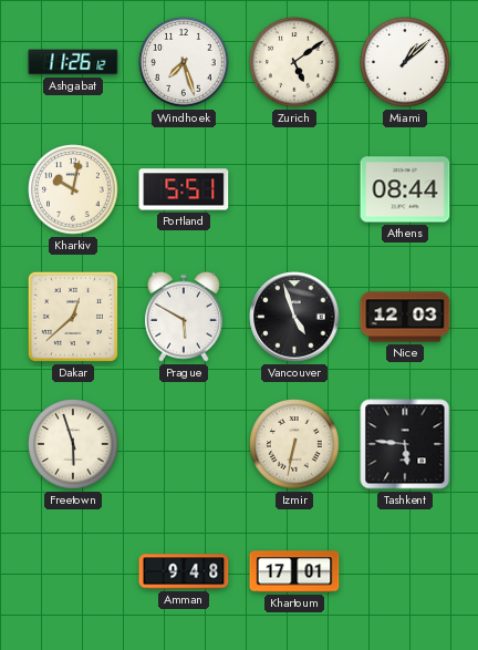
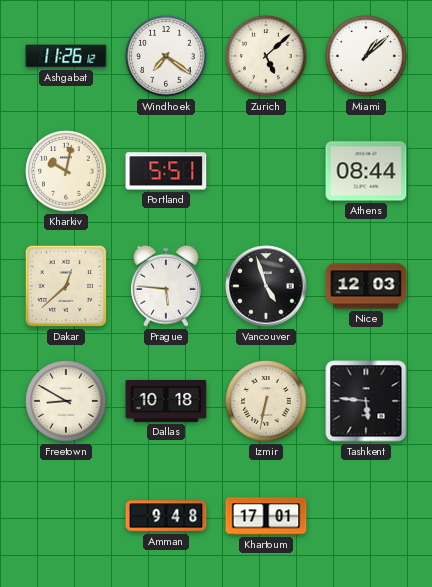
Windhoek: 7:27 -> 7:21
Zurich: 5:09 -> 5:08
Prague: 5:50 -> 5:46
Freetown: 5:57 -> 8:50
Dallas: none -> 10:18
